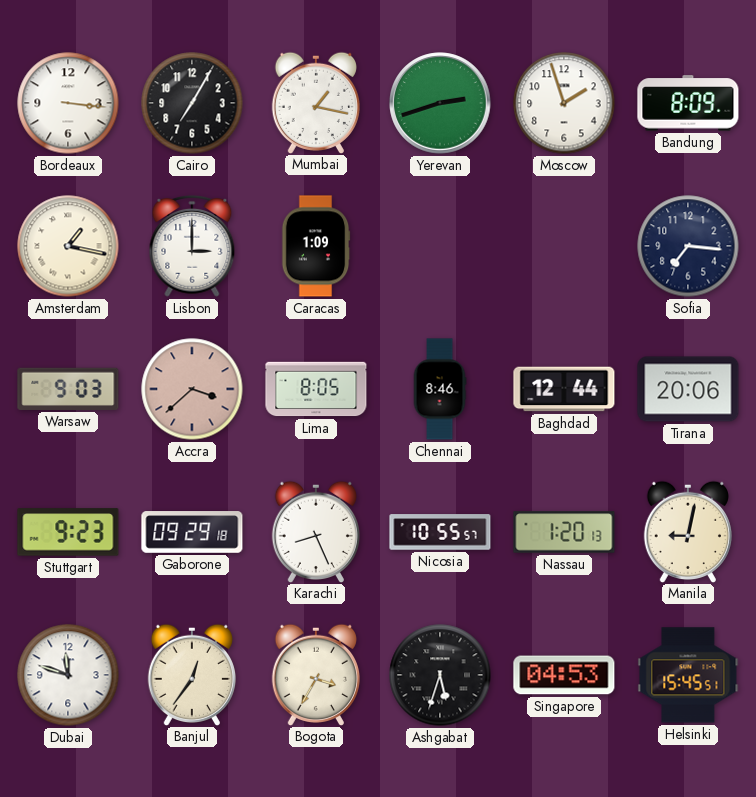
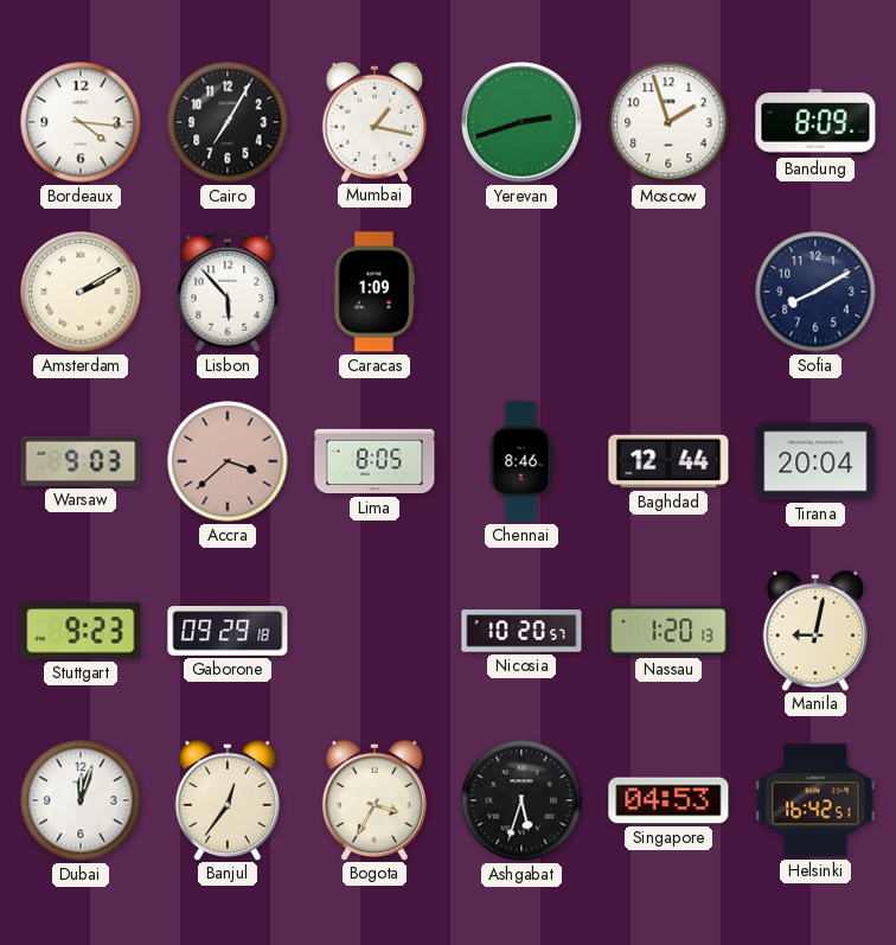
Bordeaux: 3:16 -> 4:16
Amsterdam: 1:17 -> 2:10
Lisbon: 3:00 -> 5:53
Sofia: 7:16 -> 8:10
Tirana: 20:06 -> 20:04
Karachi: 8:26 -> none
Nicosia: 10:55 -> 10:20
Dubai: 11:48 -> 12:03
Helsinki: 15:45 -> 16:42
